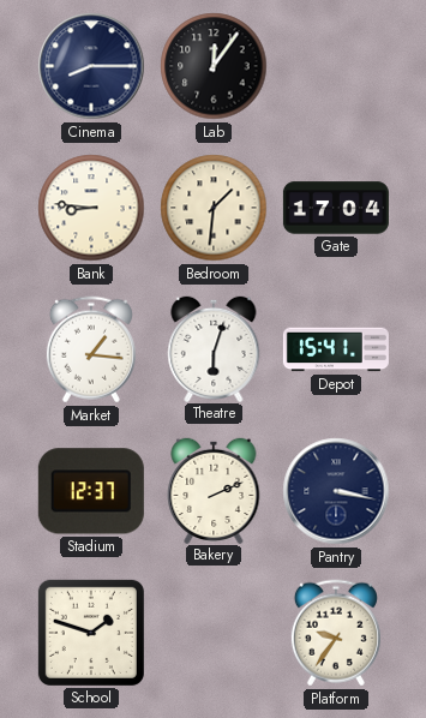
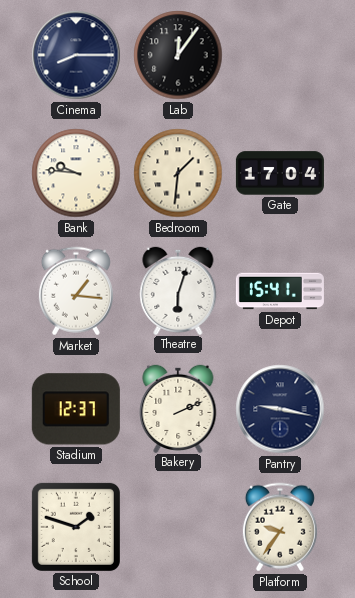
Bank: 8:46 -> 9:46
Pantry: 3:17 -> 9:17
